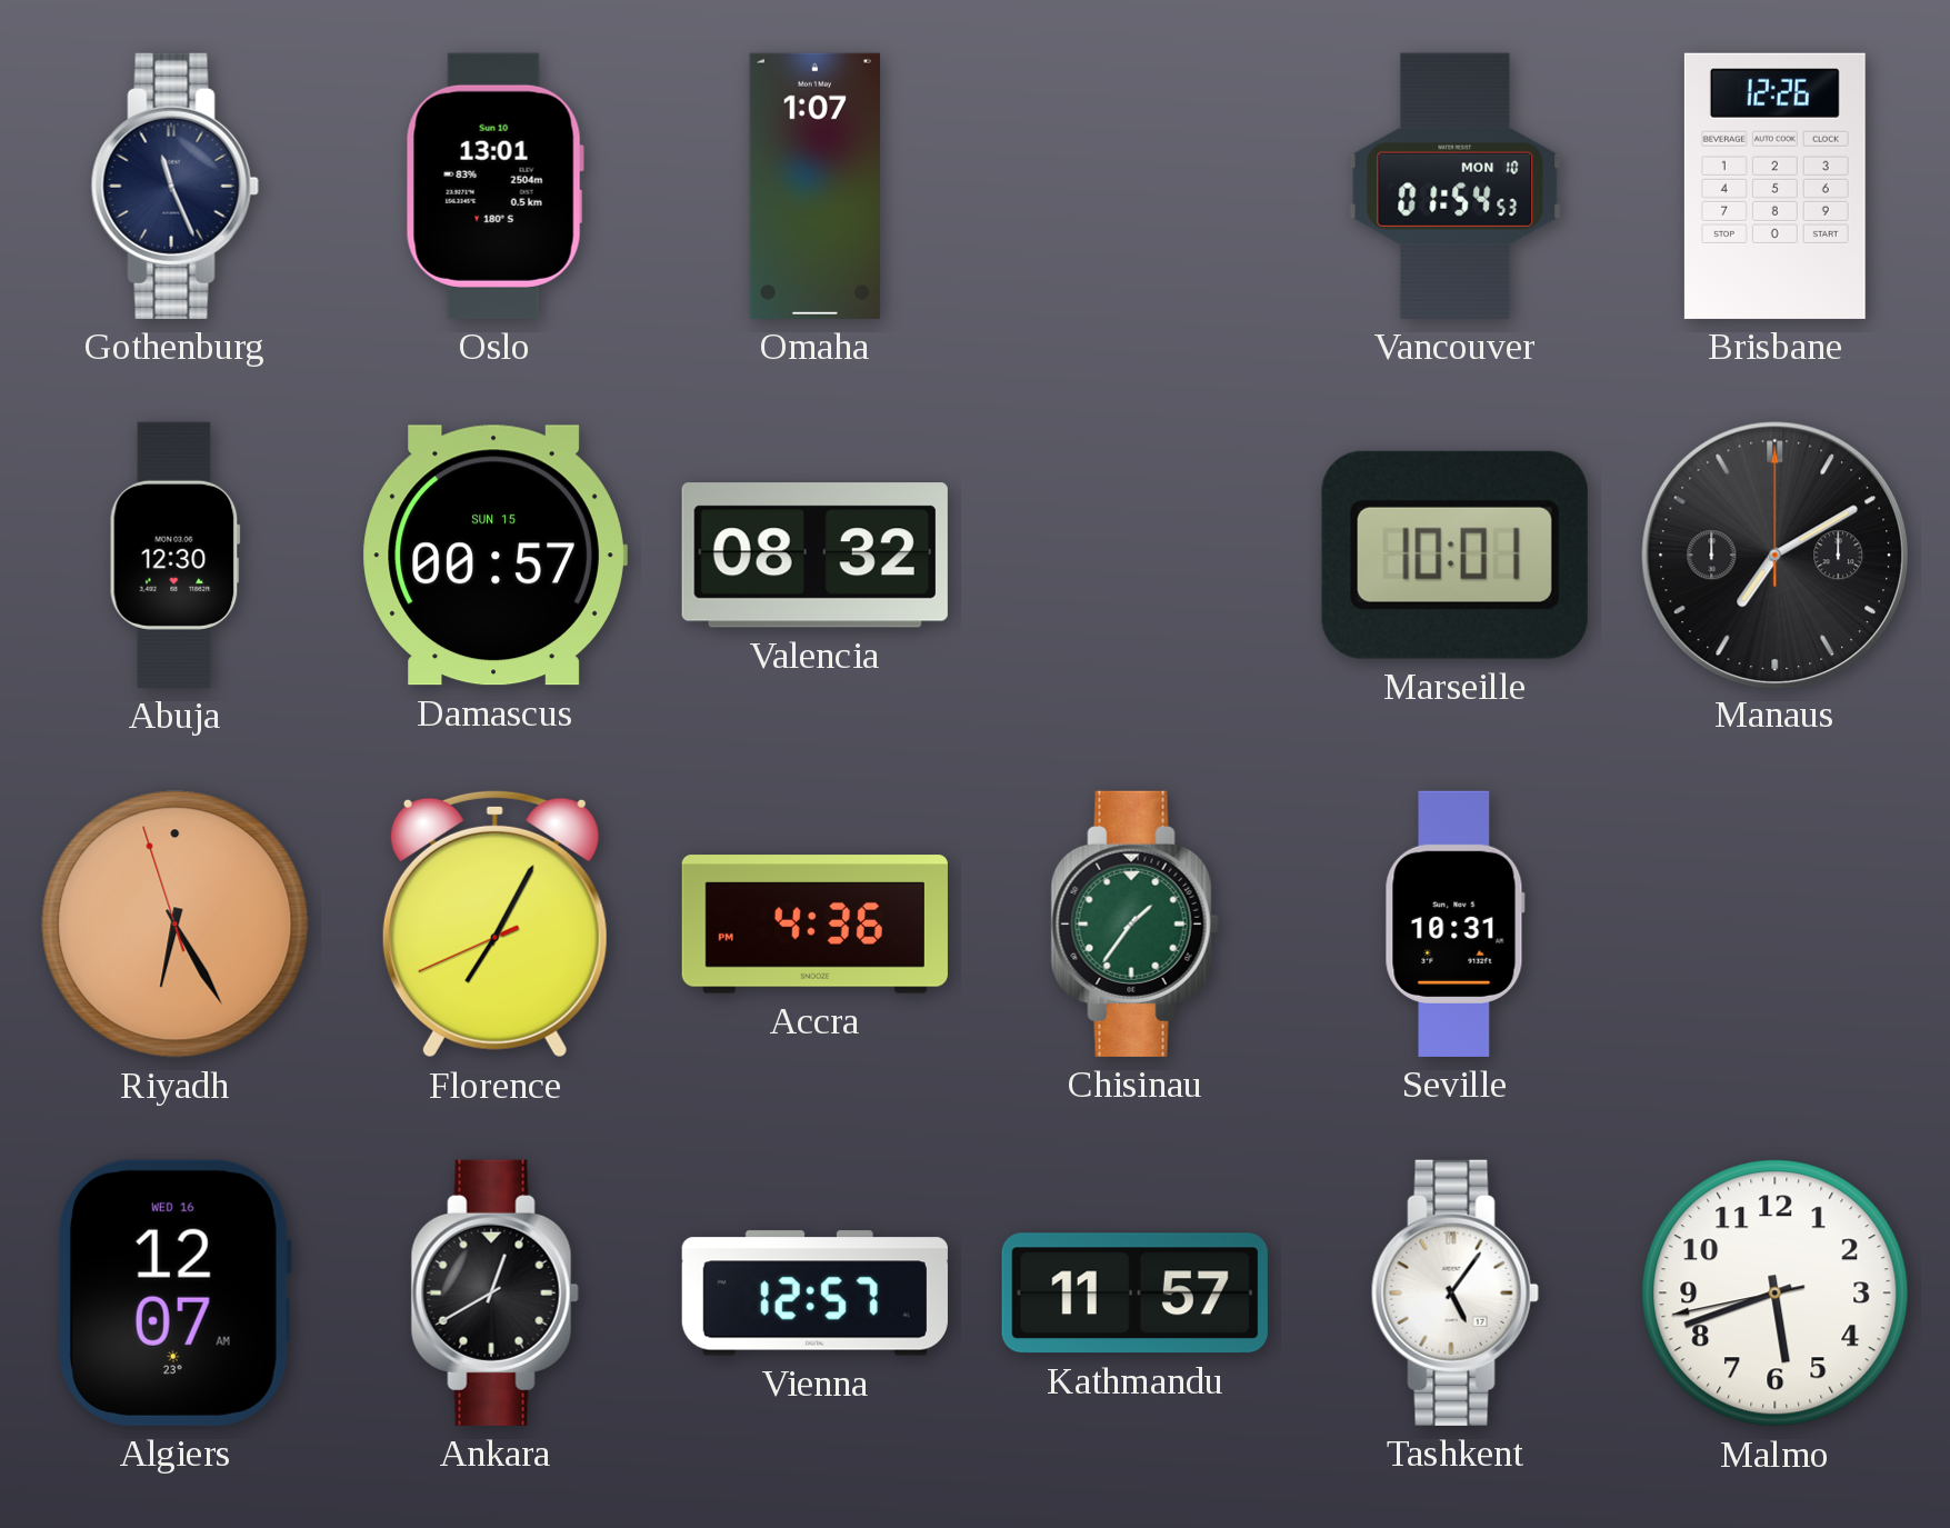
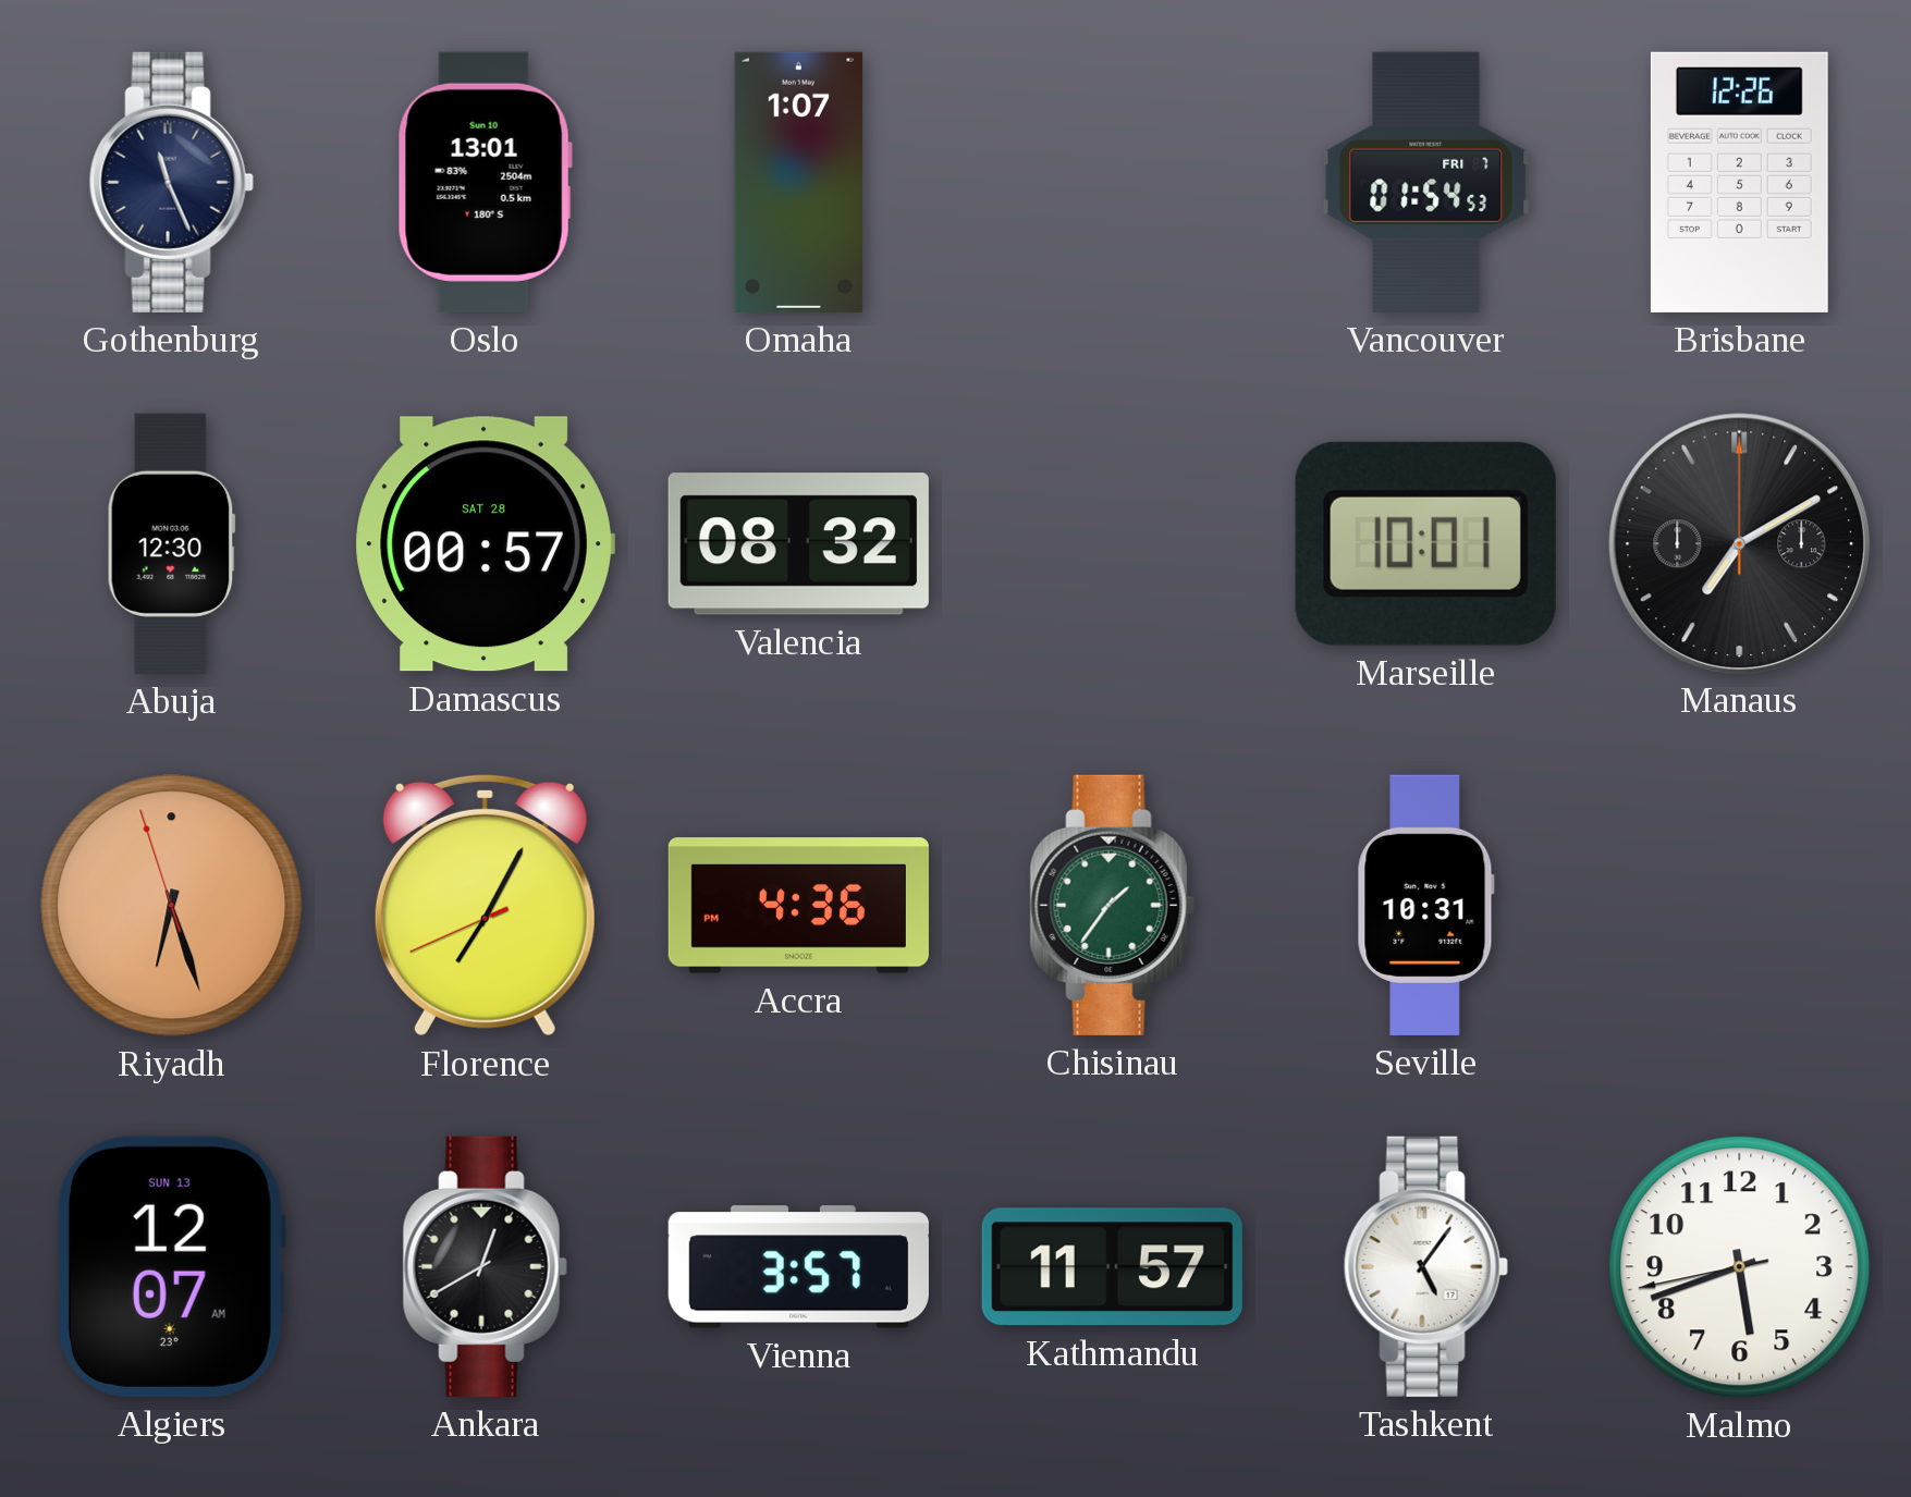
Vancouver date: MON 10 -> FRI 7
Damascus date: SUN 15 -> SAT 28
Riyadh: 6:24 -> 6:26
Algiers date: WED 16 -> SUN 13
Vienna: 12:57 -> 3:57
